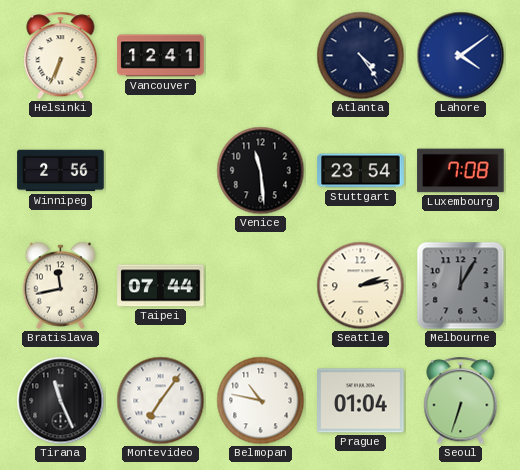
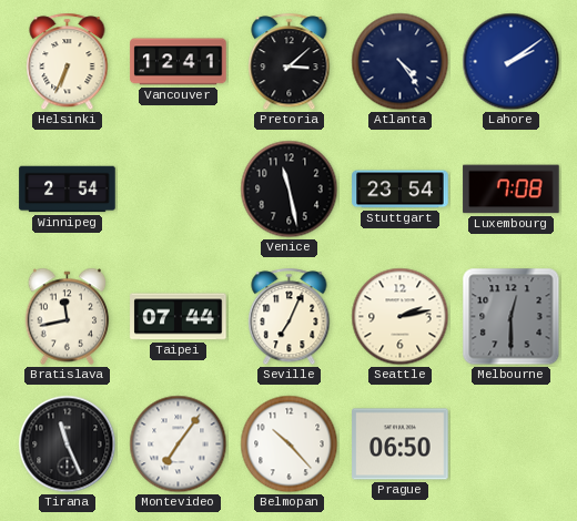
Pretoria: none -> 3:08
Lahore: 4:09 -> 2:09
Winnipeg: 2:56 -> 2:54
Venice: 11:29 -> 11:28
Seville: none -> 7:04
Melbourne: 12:05 -> 12:30
Belmopan: 10:47 -> 10:23
Prague: 01:04 -> 06:50
Seoul: 6:33 -> none
